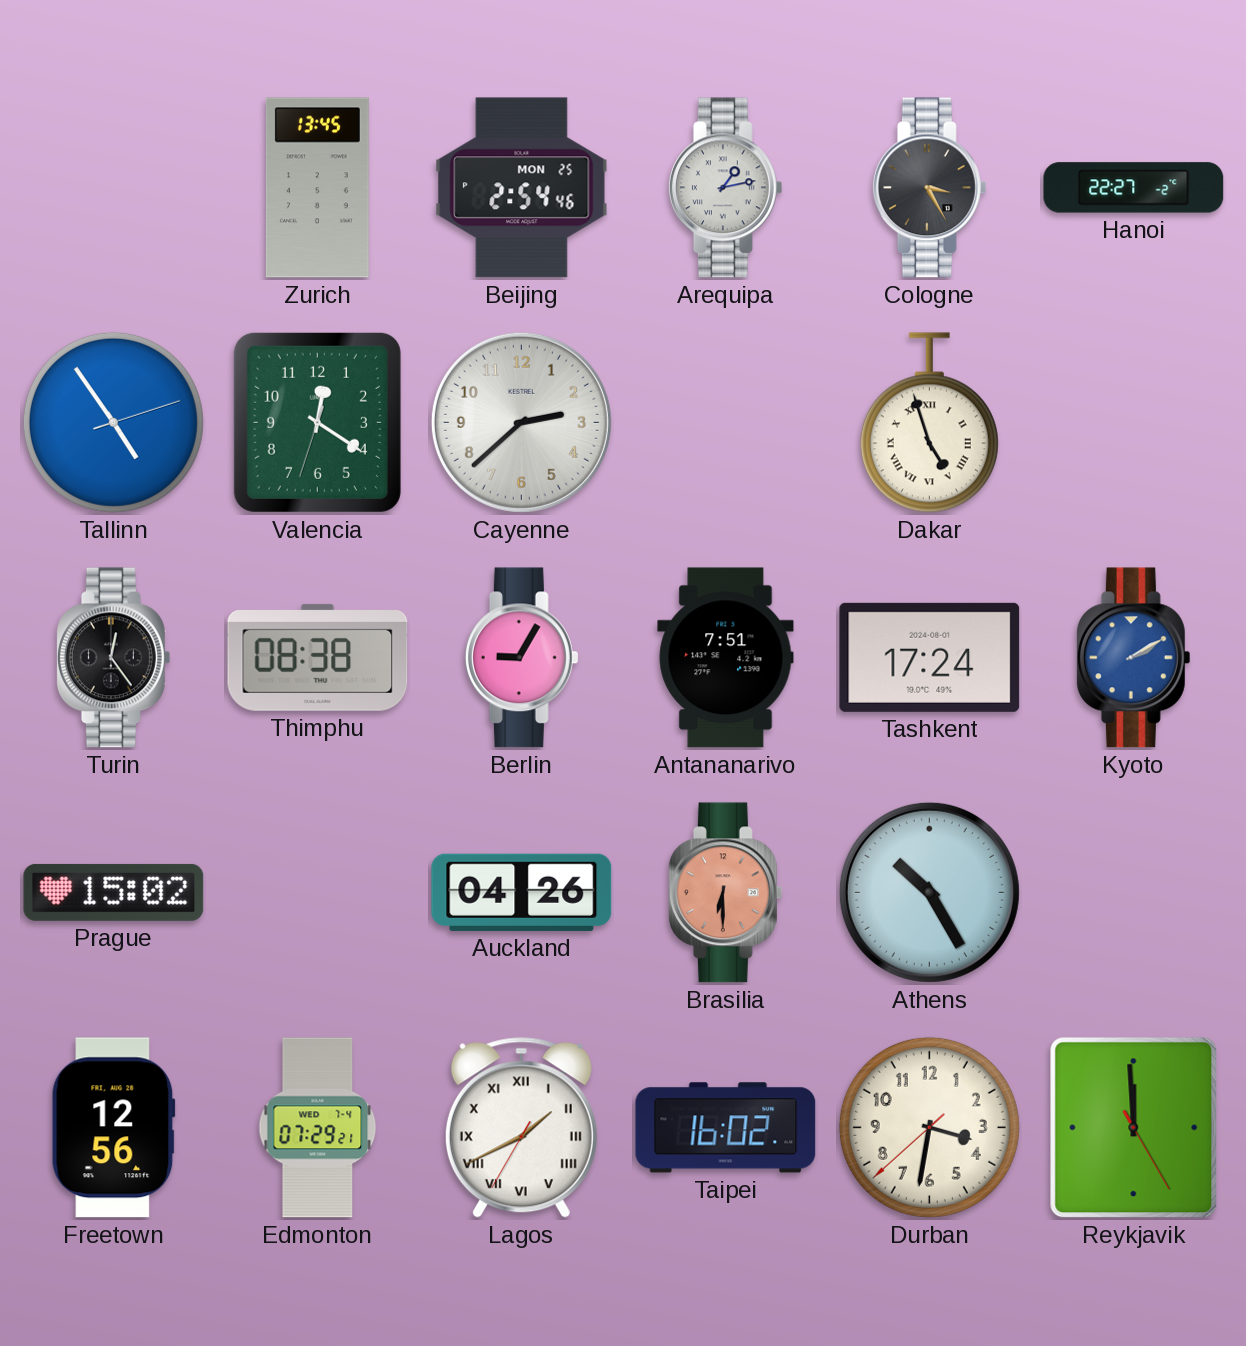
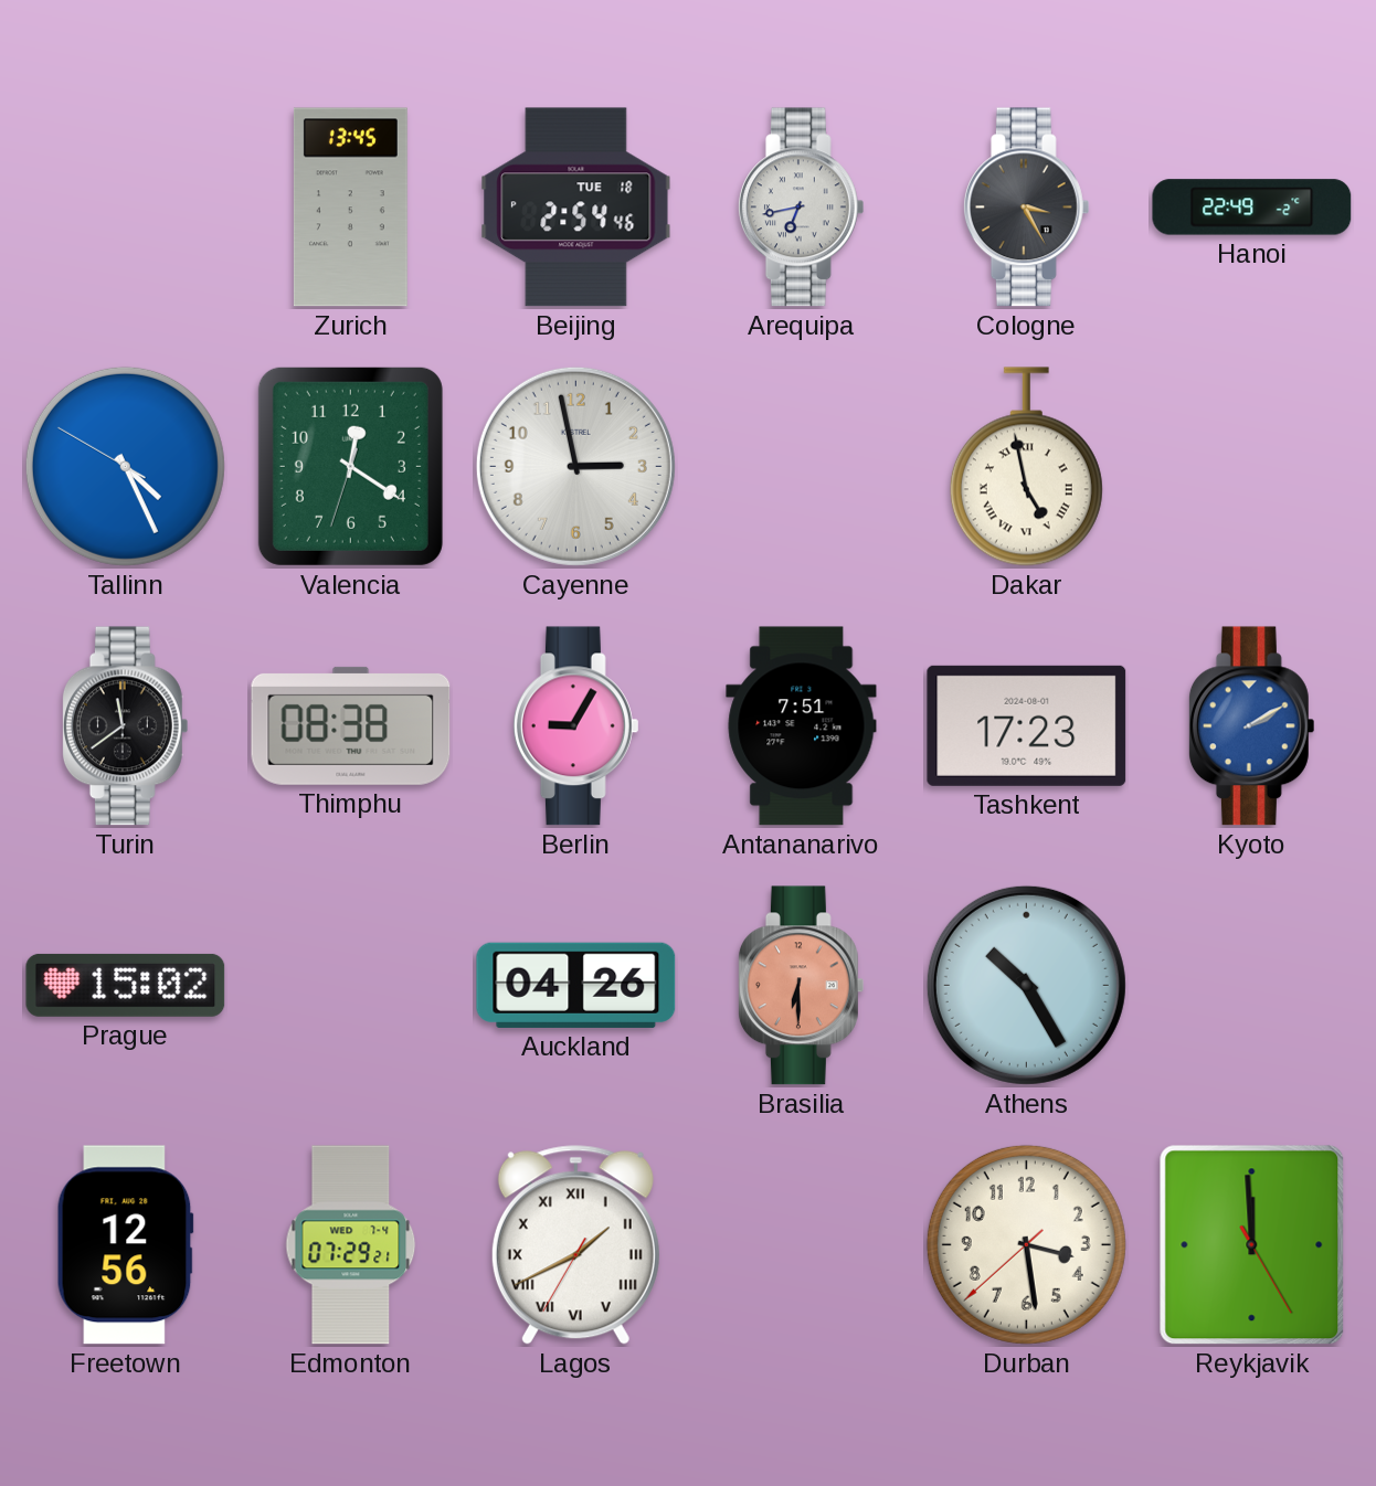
Beijing date: MON 25 -> TUE 18
Arequipa: 1:13 -> 6:43
Hanoi: 22:27 -> 22:49
Tallinn: 4:54 -> 4:25
Cayenne: 2:38 -> 2:58
Dakar: 4:57 -> 4:58
Turin: 12:24 -> 11:39
Tashkent: 17:24 -> 17:23
Taipei: 16:02 -> none
Durban: 3:31 -> 3:28
